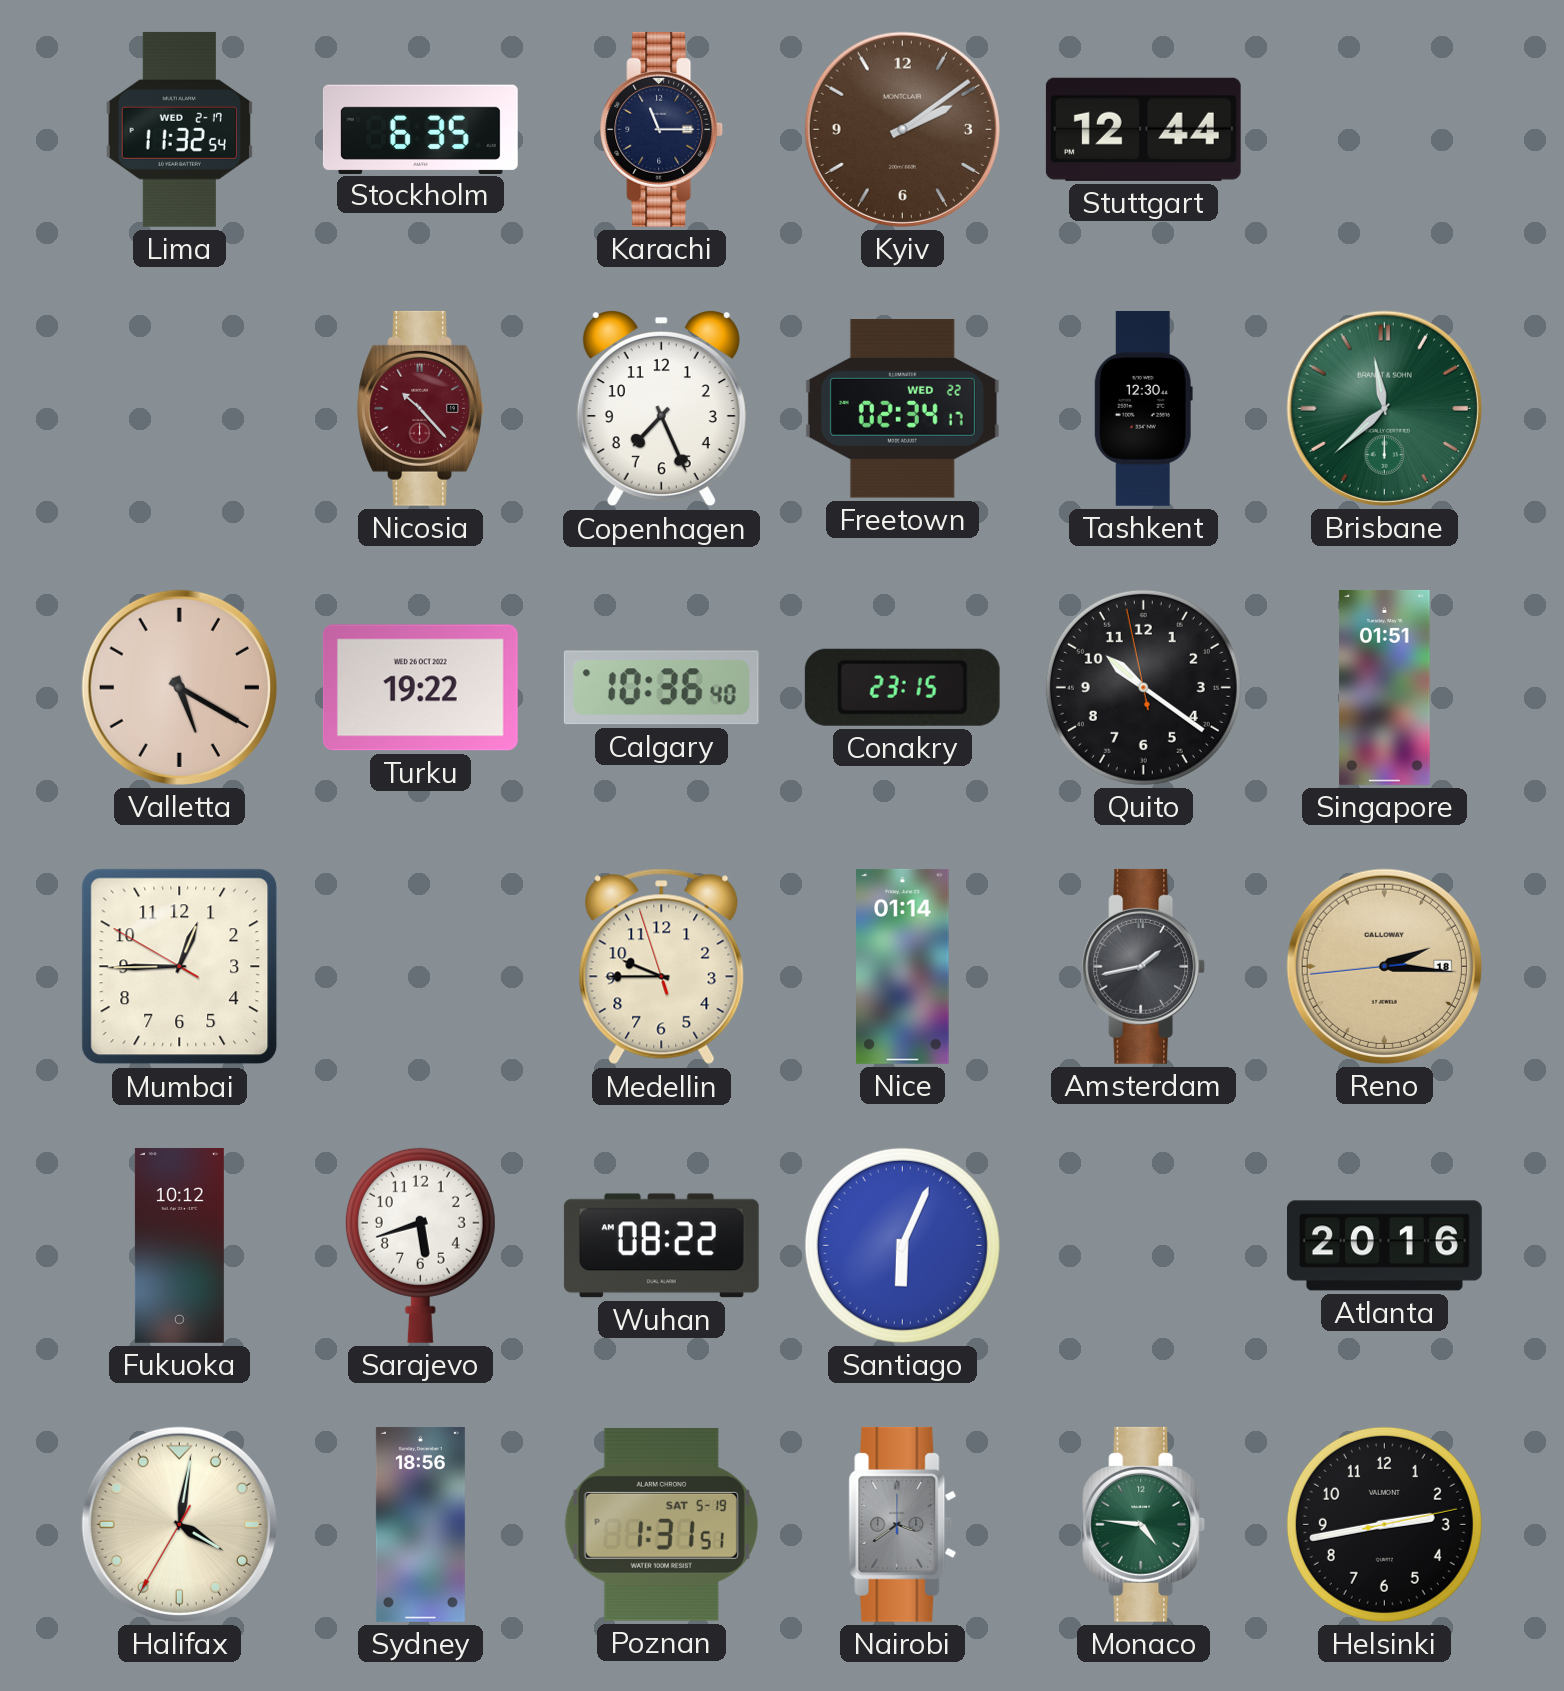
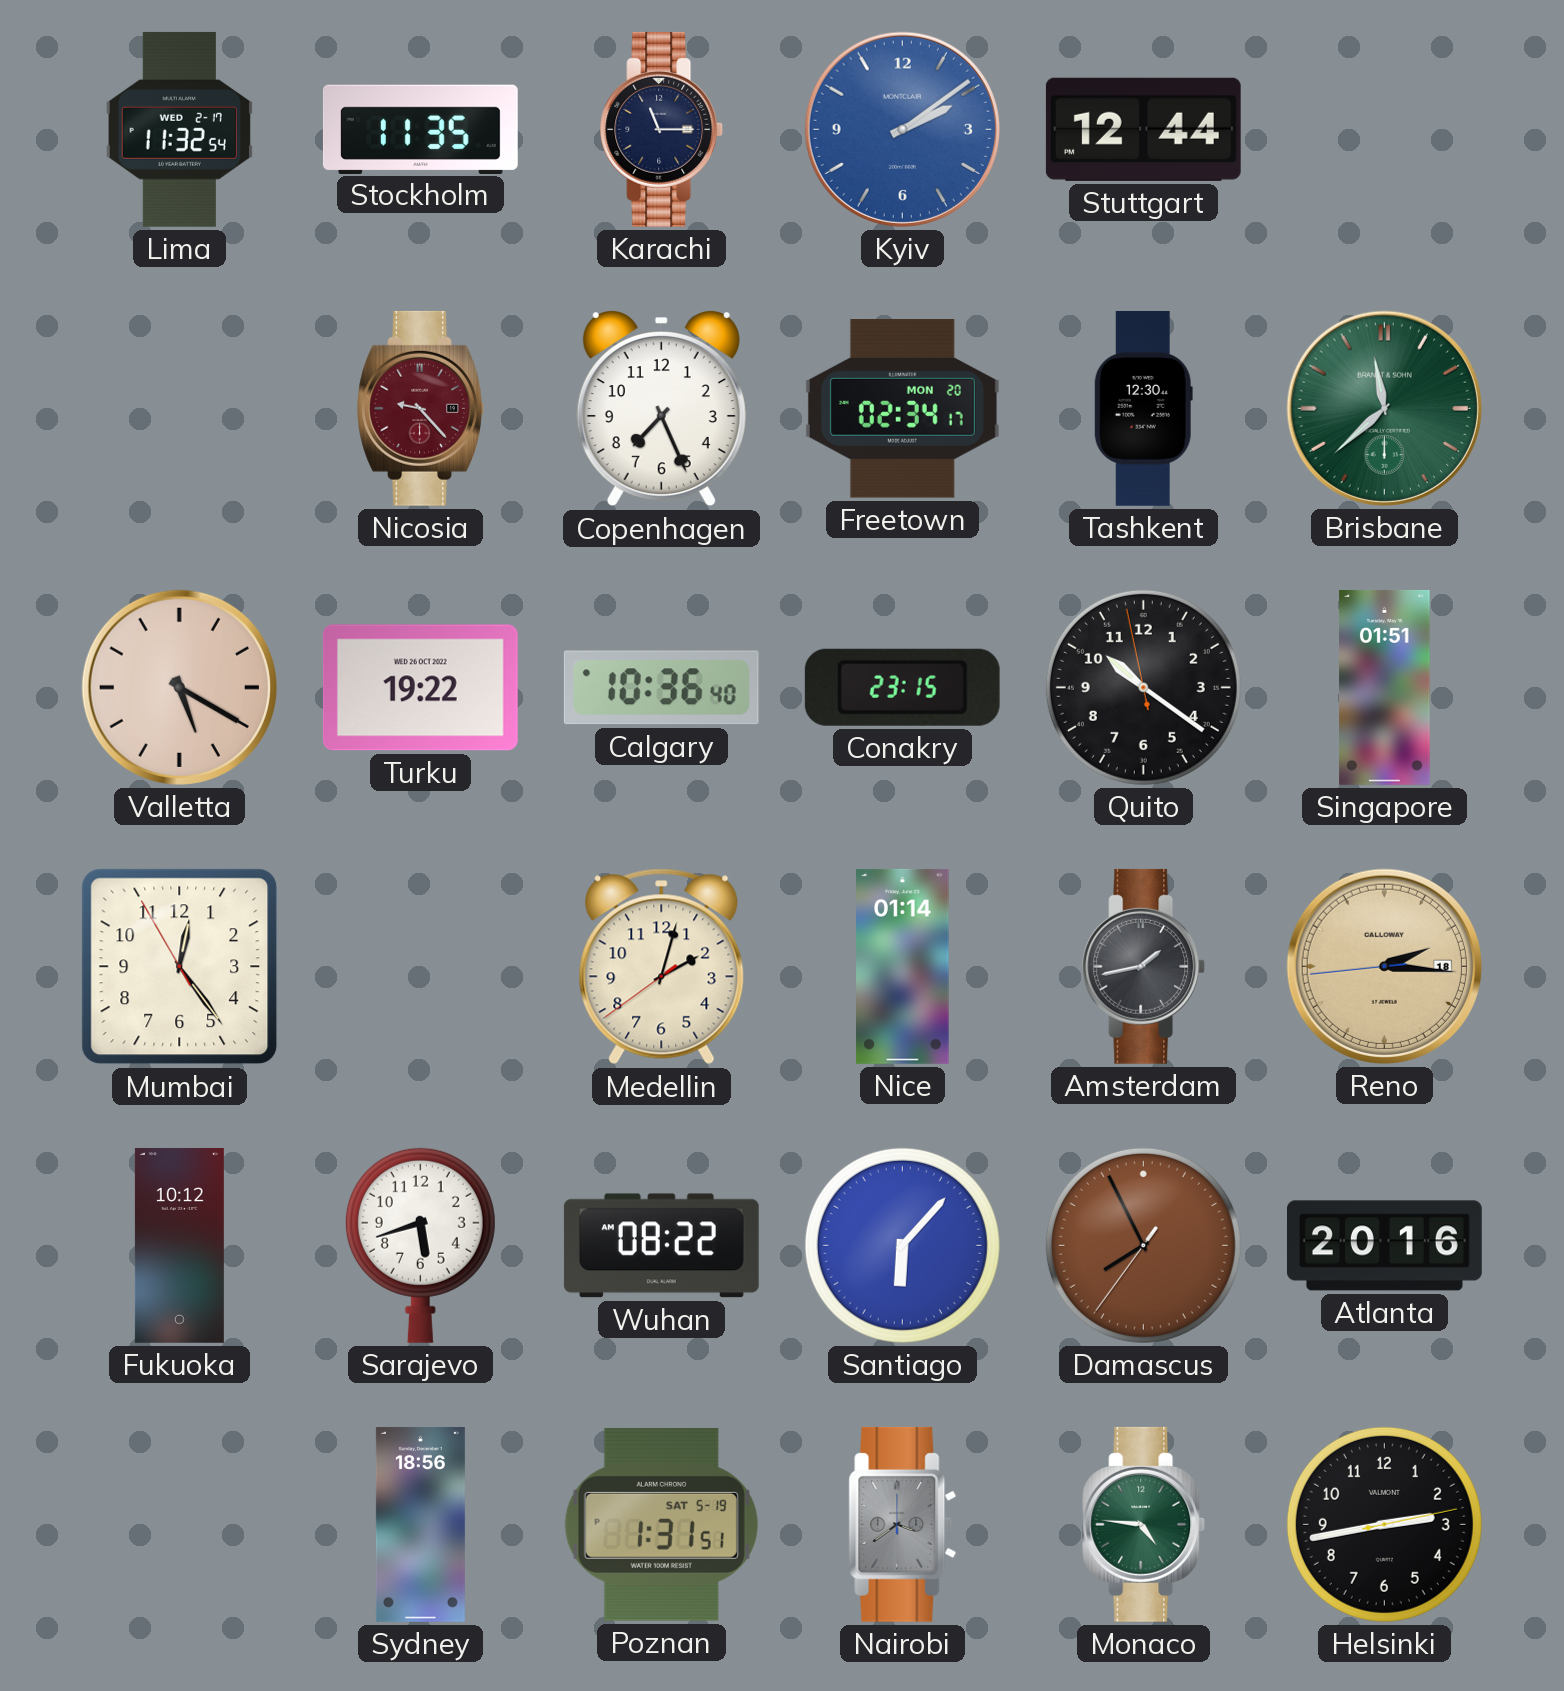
Stockholm: 6:35 -> 11:35
Kyiv dial: brown -> blue
Nicosia: 10:23 -> 9:23
Freetown date: WED 22 -> MON 20
Mumbai: 12:44 -> 12:23
Medellin: 9:44 -> 2:02
Santiago: 6:04 -> 6:07
Damascus: none -> 7:55
Halifax: 4:01 -> none
